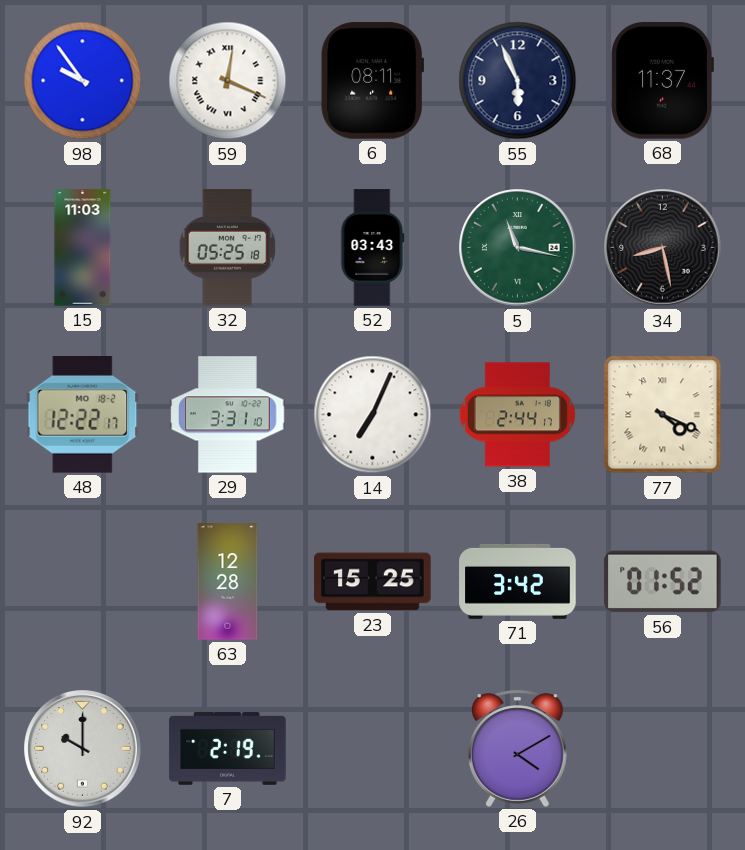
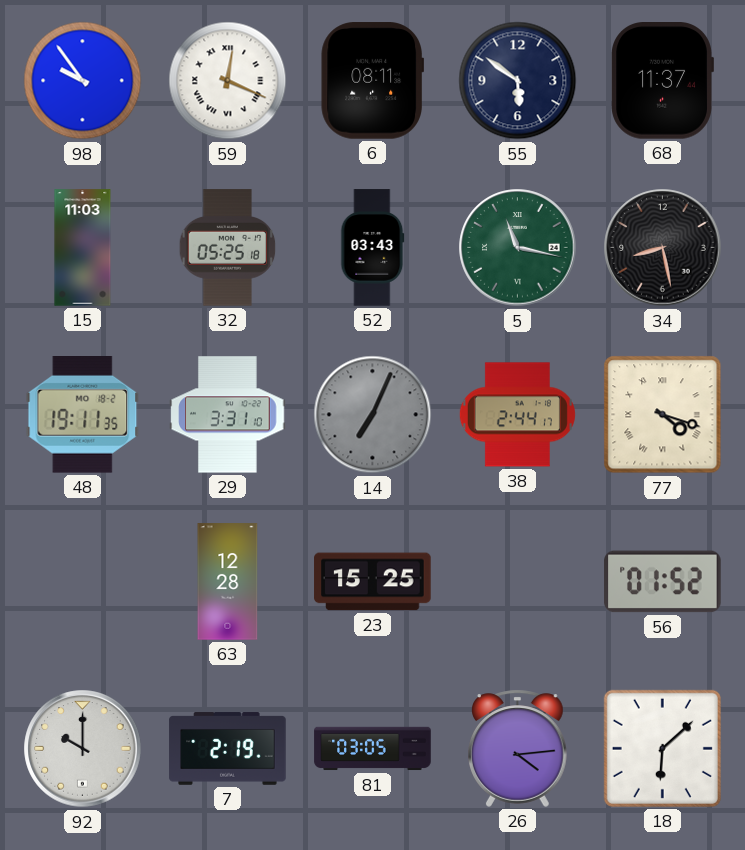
55: 5:56 -> 5:51
48: 12:22 -> 19:11
14 dial: white -> grey
77: 4:19 -> 4:18
71: 3:42 -> none
81: none -> 03:05
26: 4:10 -> 4:14
18: none -> 6:08
